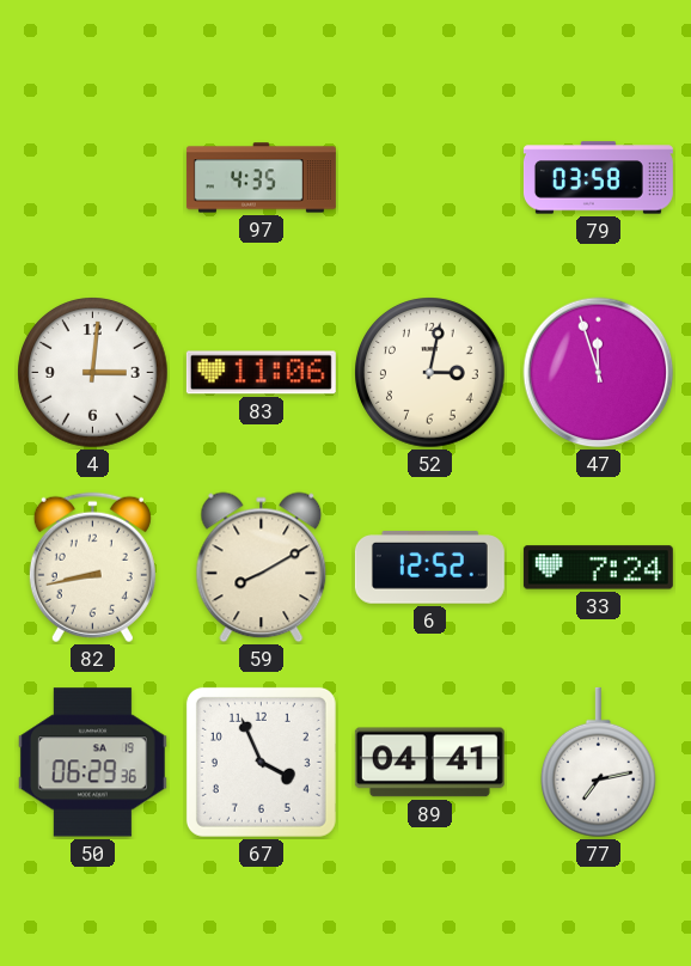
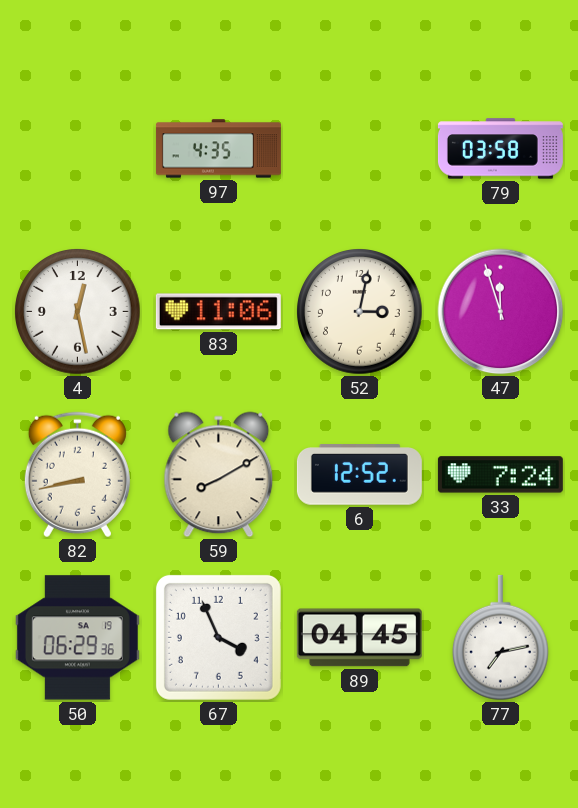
4: 3:01 -> 12:28
89: 04:41 -> 04:45
